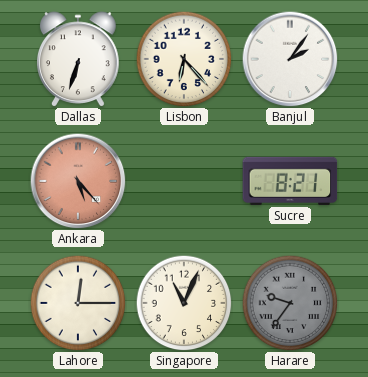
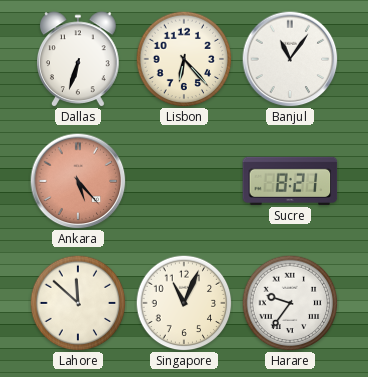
Banjul: 2:06 -> 11:06
Lahore: 12:15 -> 11:52
Harare dial: grey -> white
